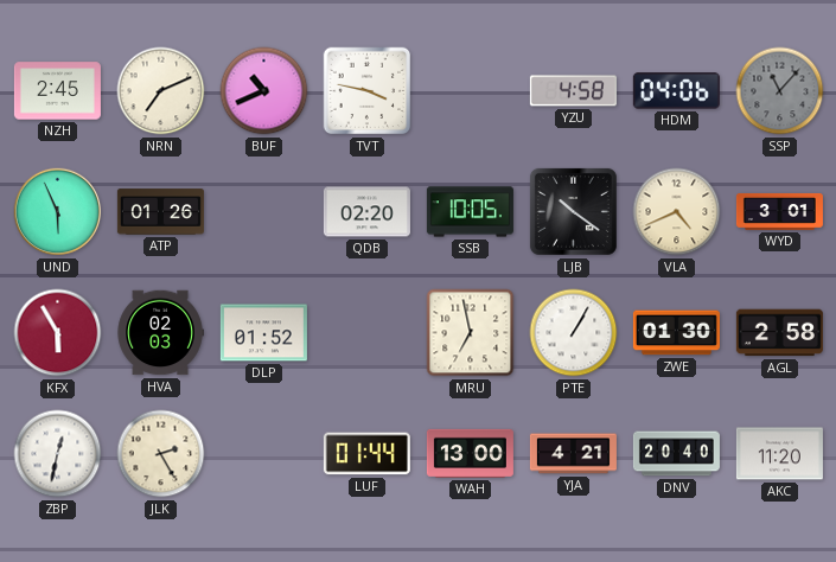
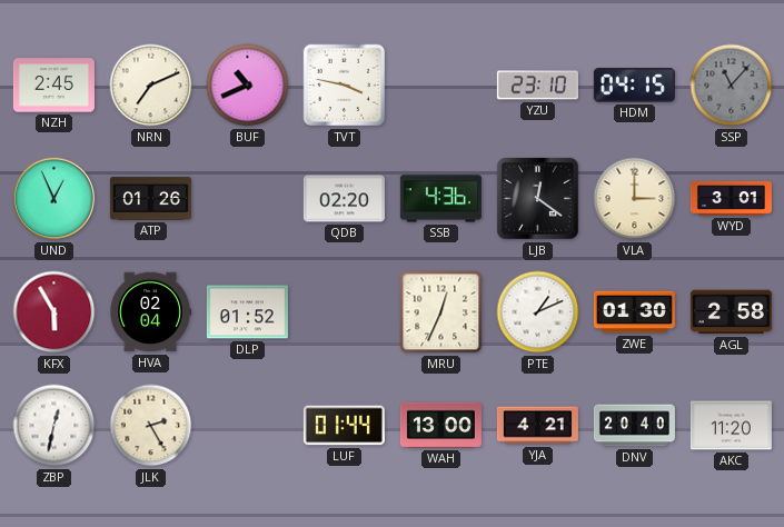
YZU: 4:58 -> 23:10
HDM: 04:06 -> 04:15
UND: 5:56 -> 12:56
SSB: 10:05 -> 4:36
LJB: 10:21 -> 12:21
VLA: 4:41 -> 3:00
HVA: 02:03 -> 02:04
MRU: 6:58 -> 12:34
PTE: 1:05 -> 1:11
